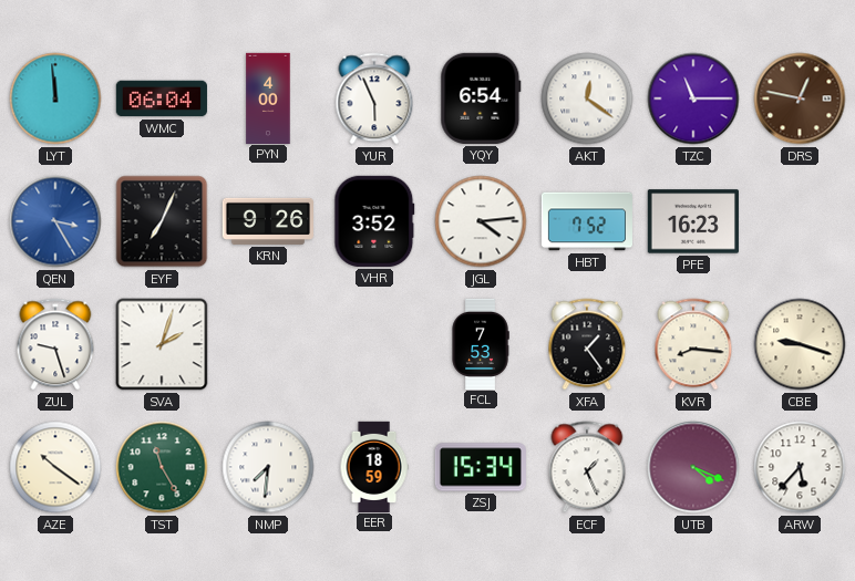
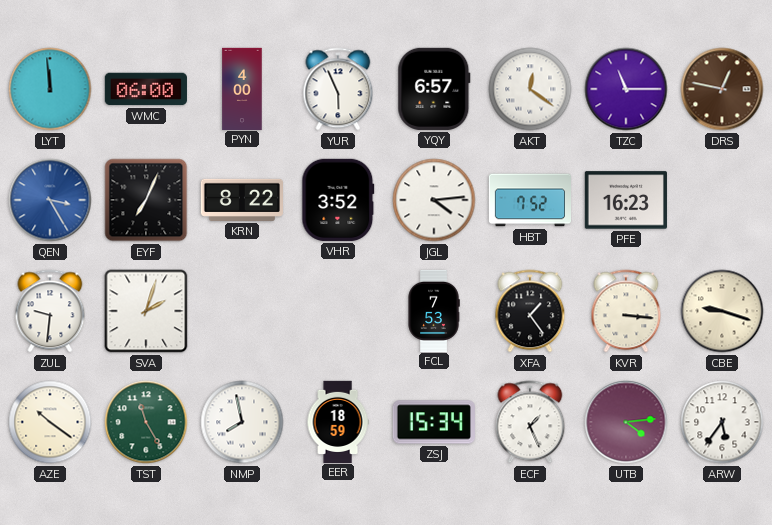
WMC: 06:04 -> 06:00
YQY: 6:54 -> 6:57
KRN: 9:26 -> 8:22
ZUL: 9:27 -> 9:31
KVR: 8:16 -> 3:16
NMP: 7:31 -> 7:58
UTB: 4:19 -> 4:14
ARW: 5:37 -> 5:36
